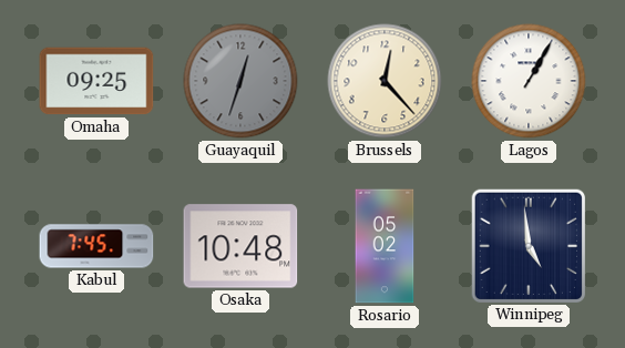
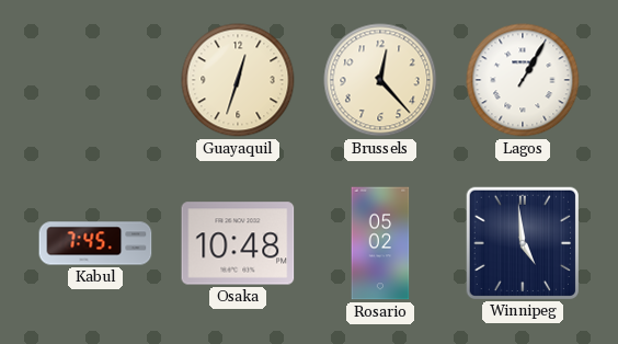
Omaha: 09:25 -> none
Guayaquil dial: grey -> cream
